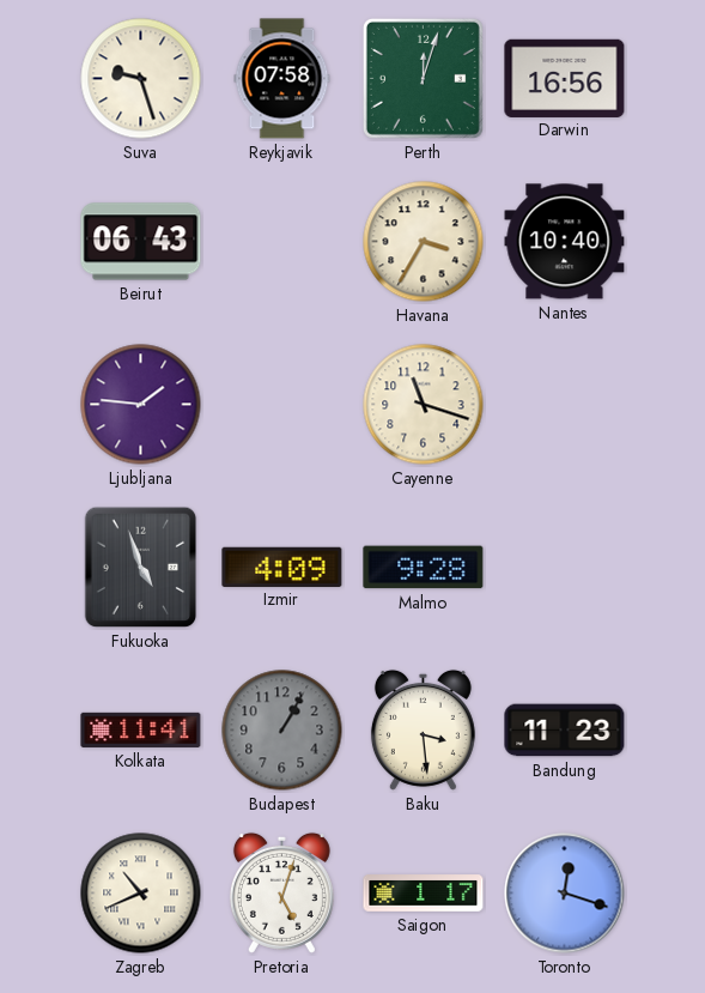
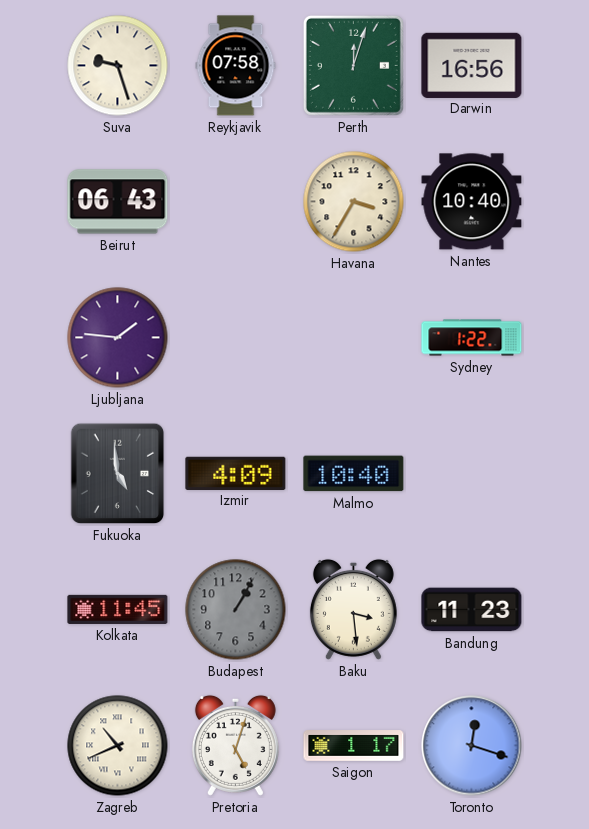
Cayenne: 11:18 -> none
Sydney: none -> 1:22
Fukuoka: 4:57 -> 4:59
Malmo: 9:28 -> 10:40
Kolkata: 11:41 -> 11:45
